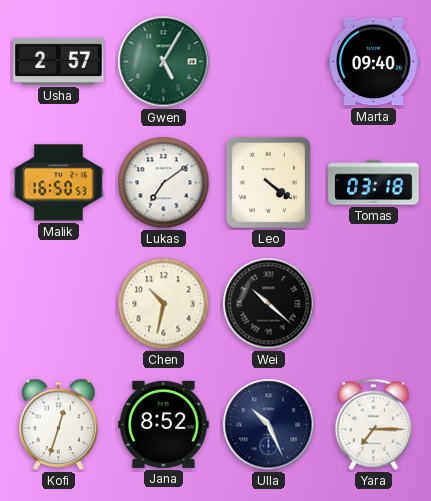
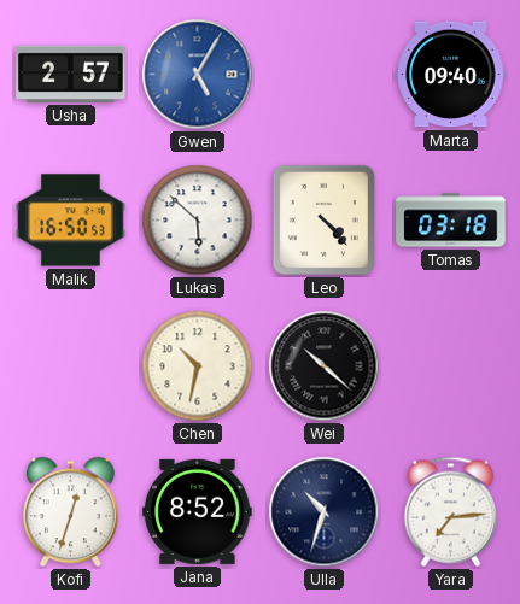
Gwen dial: green -> blue
Lukas: 7:09 -> 5:52
Leo: 4:21 -> 4:23
Ulla: 10:26 -> 10:33
Yara: 7:15 -> 7:14
